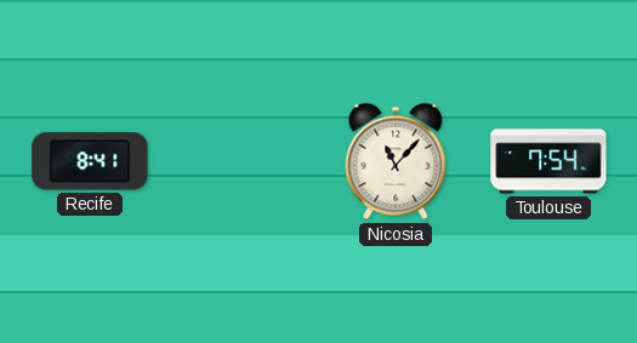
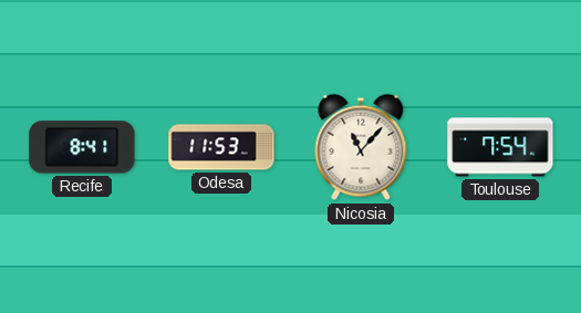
Odesa: none -> 11:53
